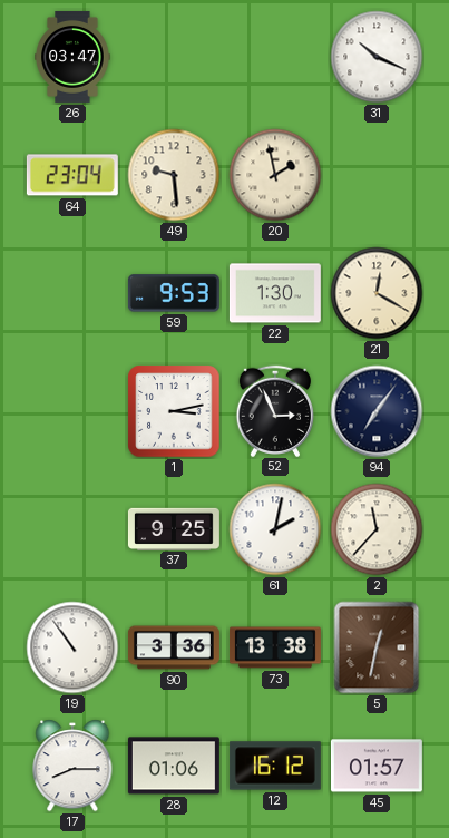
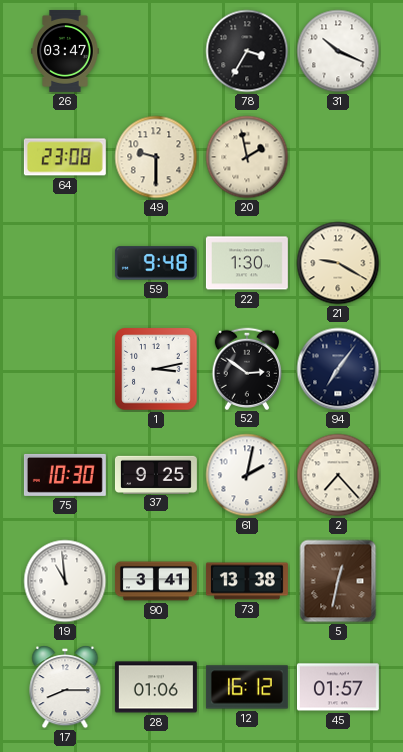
78: none -> 3:35
64: 23:04 -> 23:08
49: 9:29 -> 9:30
59: 9:53 -> 9:48
21: 12:20 -> 9:20
52: 2:56 -> 2:51
75: none -> 10:30
2: 11:37 -> 7:23
19: 10:54 -> 10:59
90: 3:36 -> 3:41
